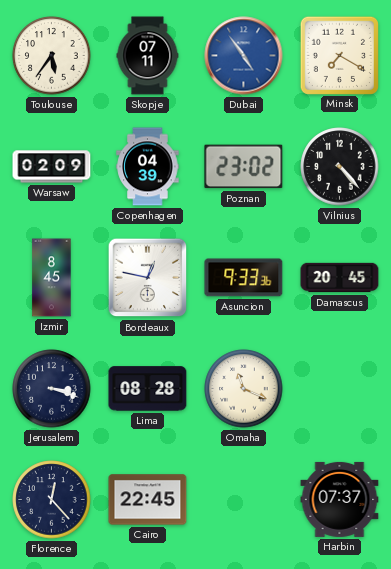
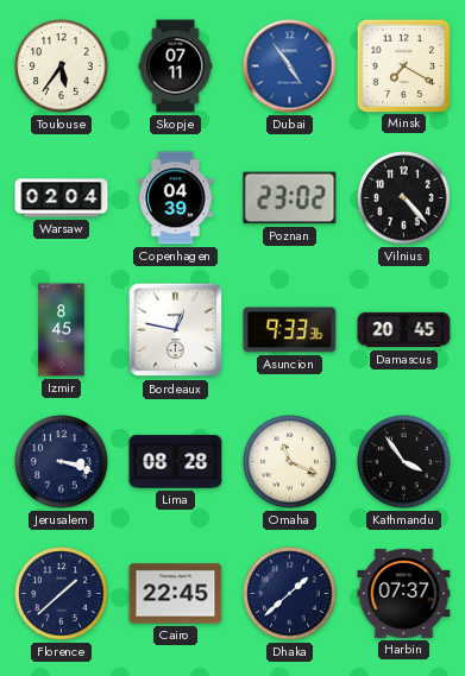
Warsaw: 02:09 -> 02:04
Kathmandu: none -> 3:54
Florence: 12:23 -> 1:38
Dhaka: none -> 1:38
